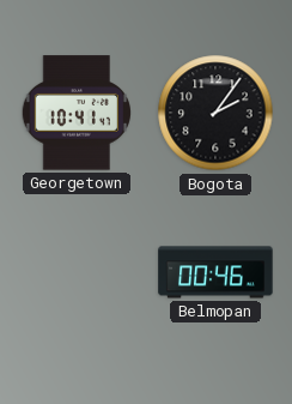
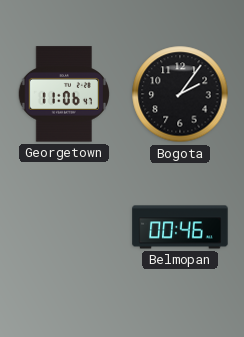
Georgetown: 10:41 -> 11:06
